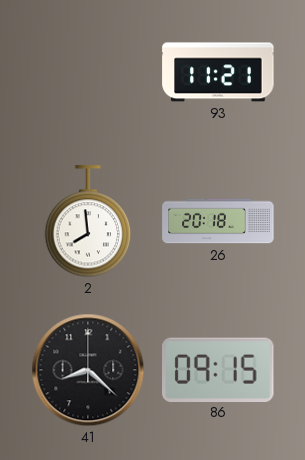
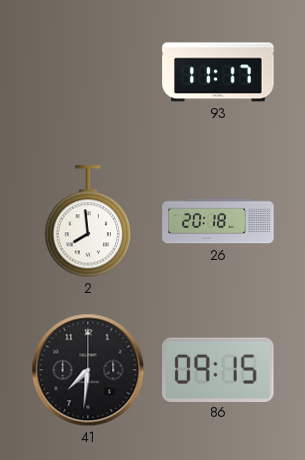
93: 11:21 -> 11:17
41: 8:22 -> 7:31
